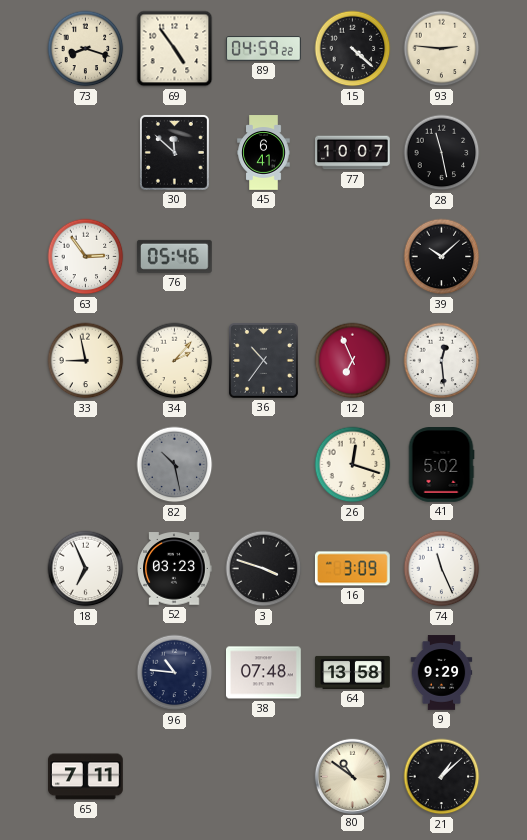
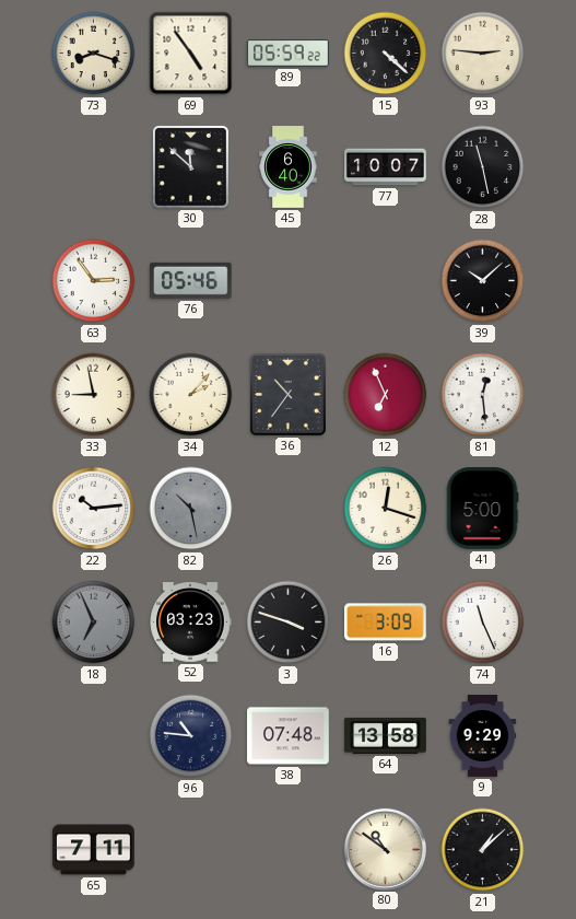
89: 04:59 -> 05:59
45: 6:41 -> 6:40
22: none -> 10:14
41: 5:02 -> 5:00
18 dial: white -> grey
